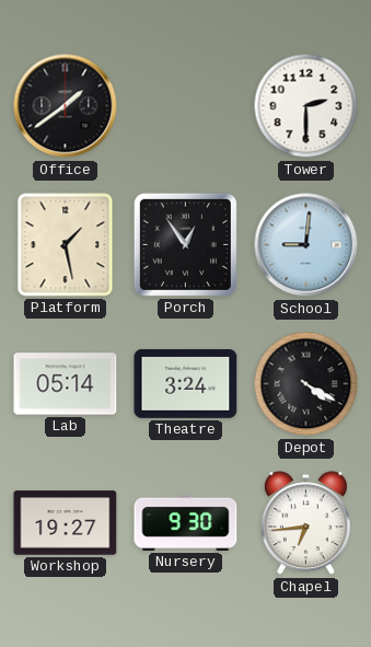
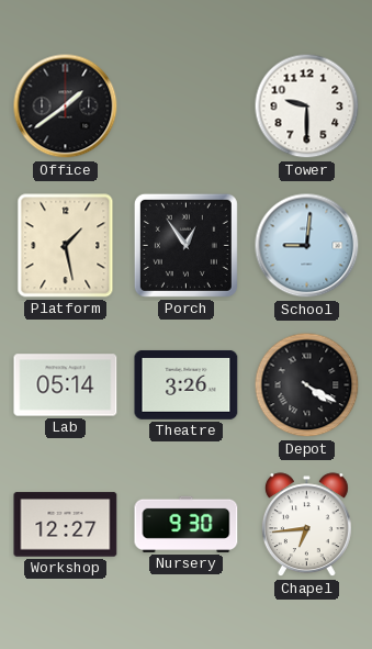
Tower: 2:30 -> 9:30
Theatre: 3:24 -> 3:26
Workshop: 19:27 -> 12:27
